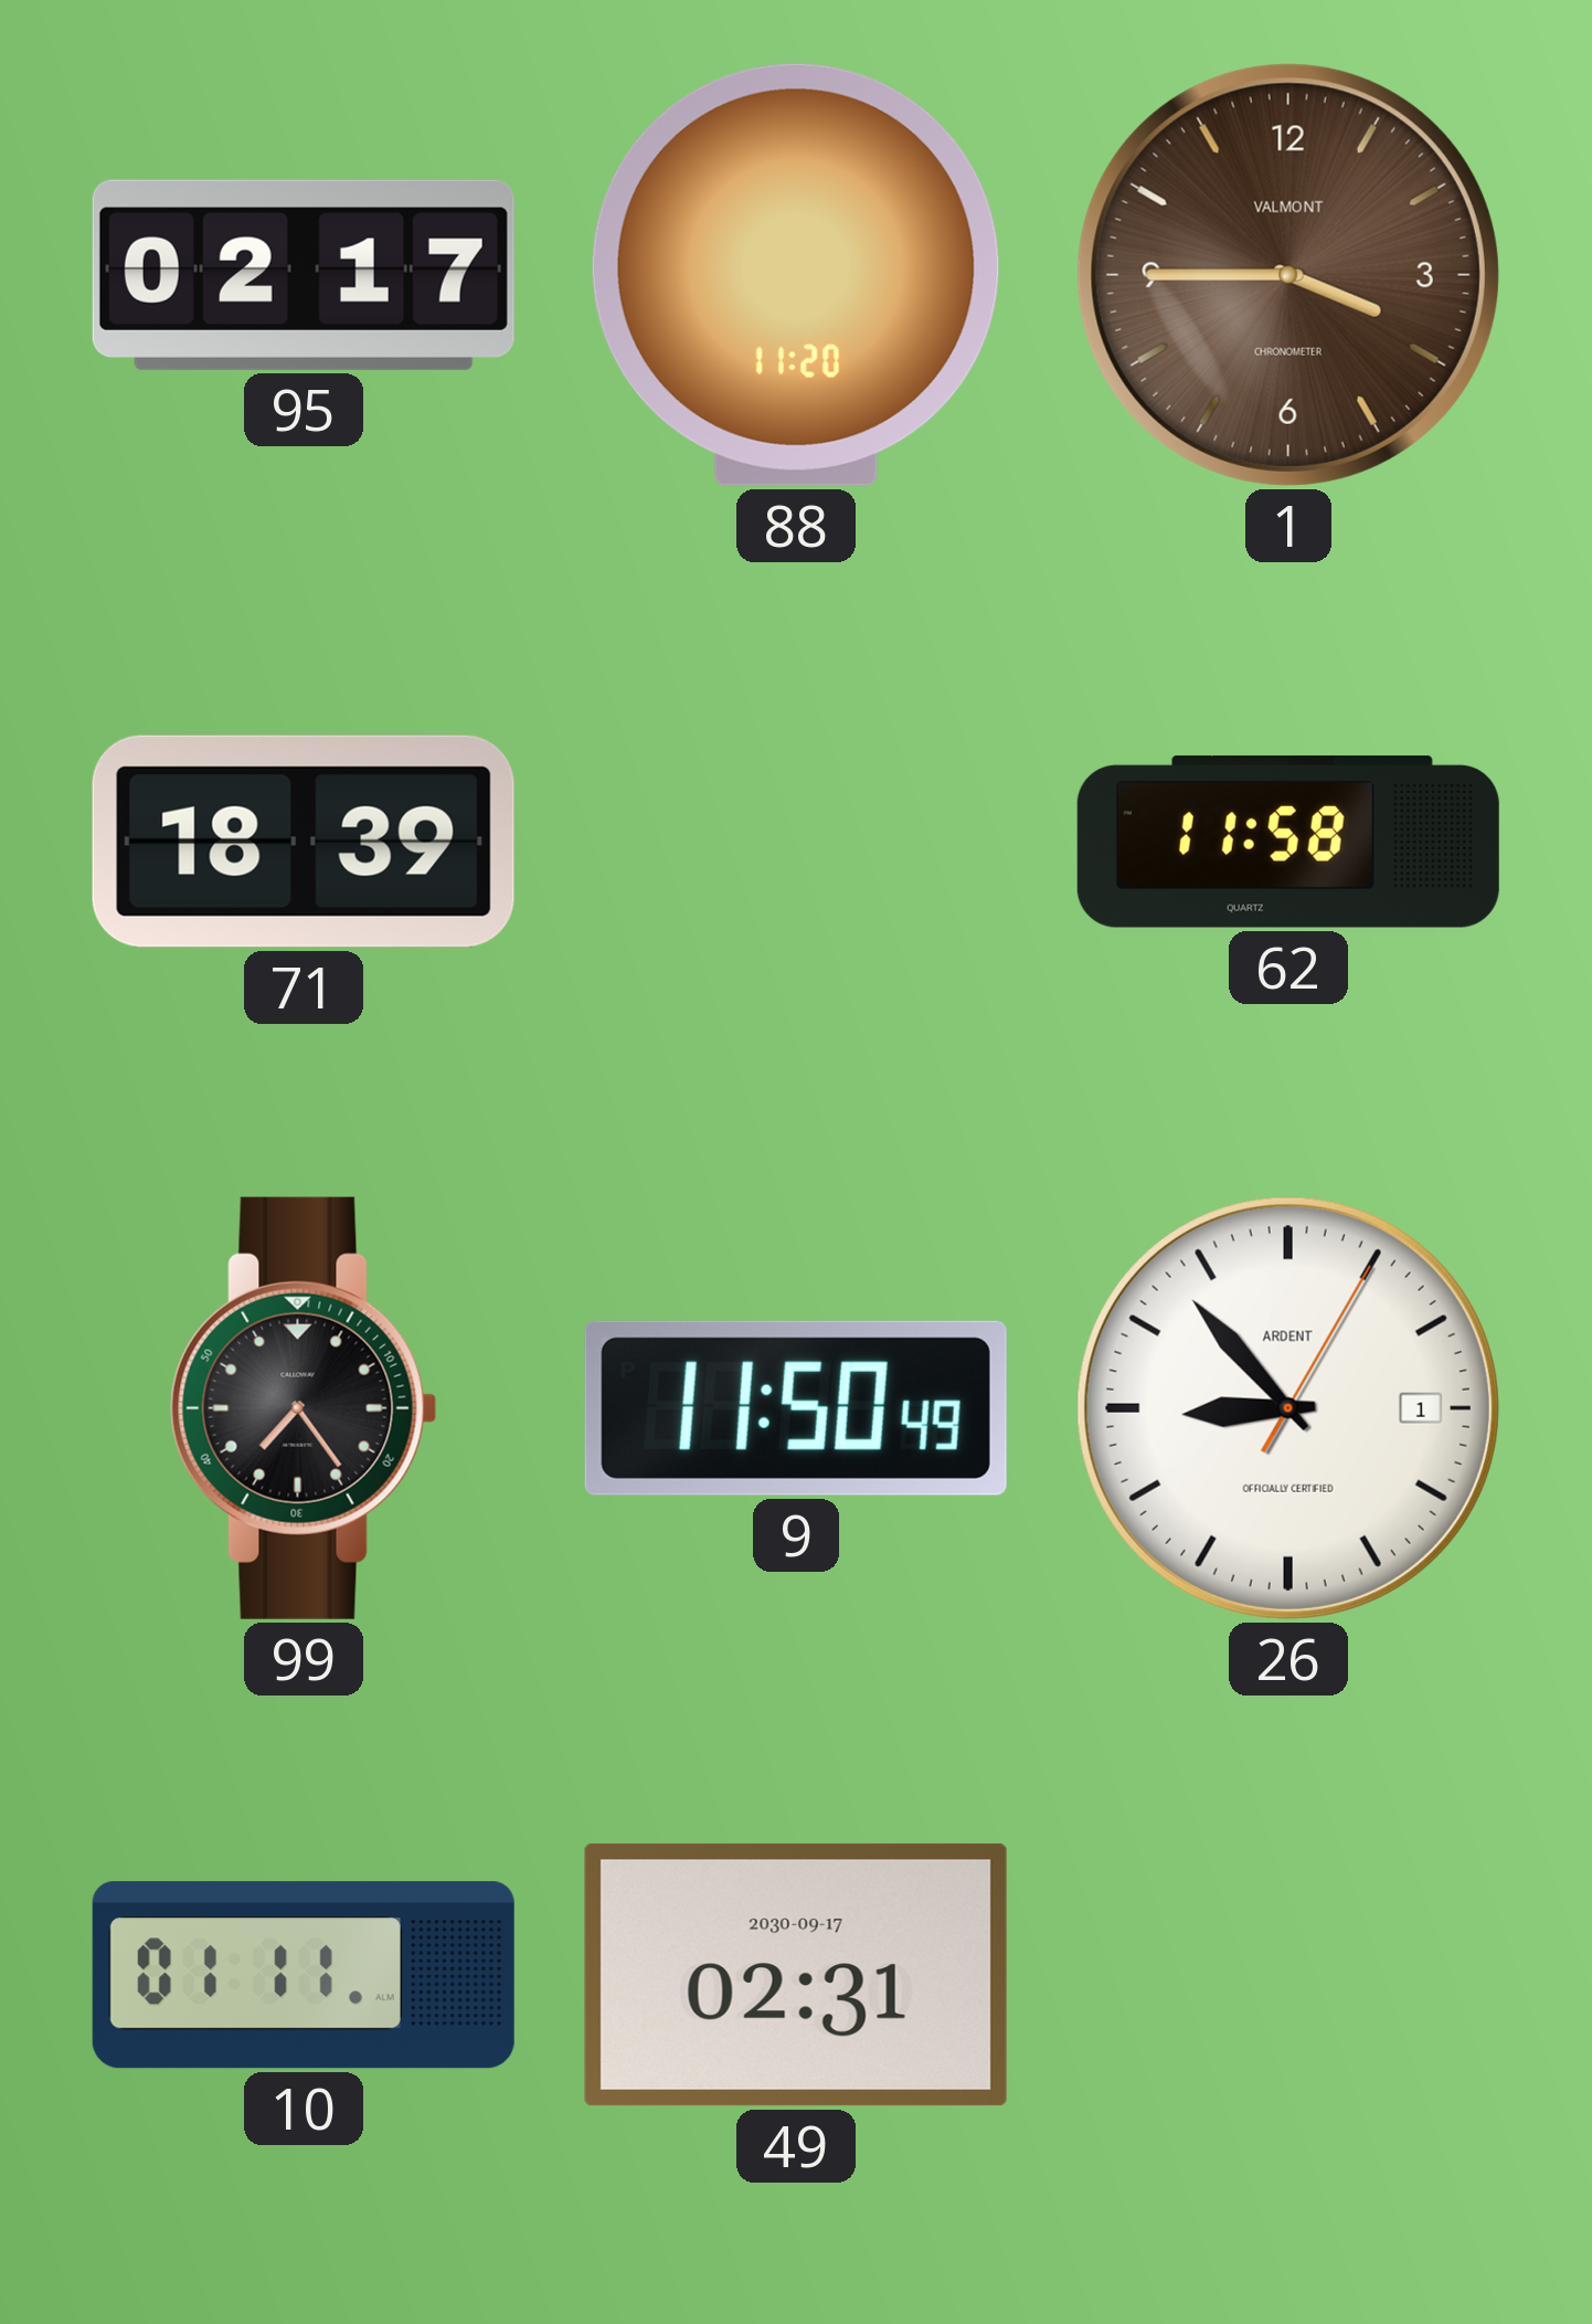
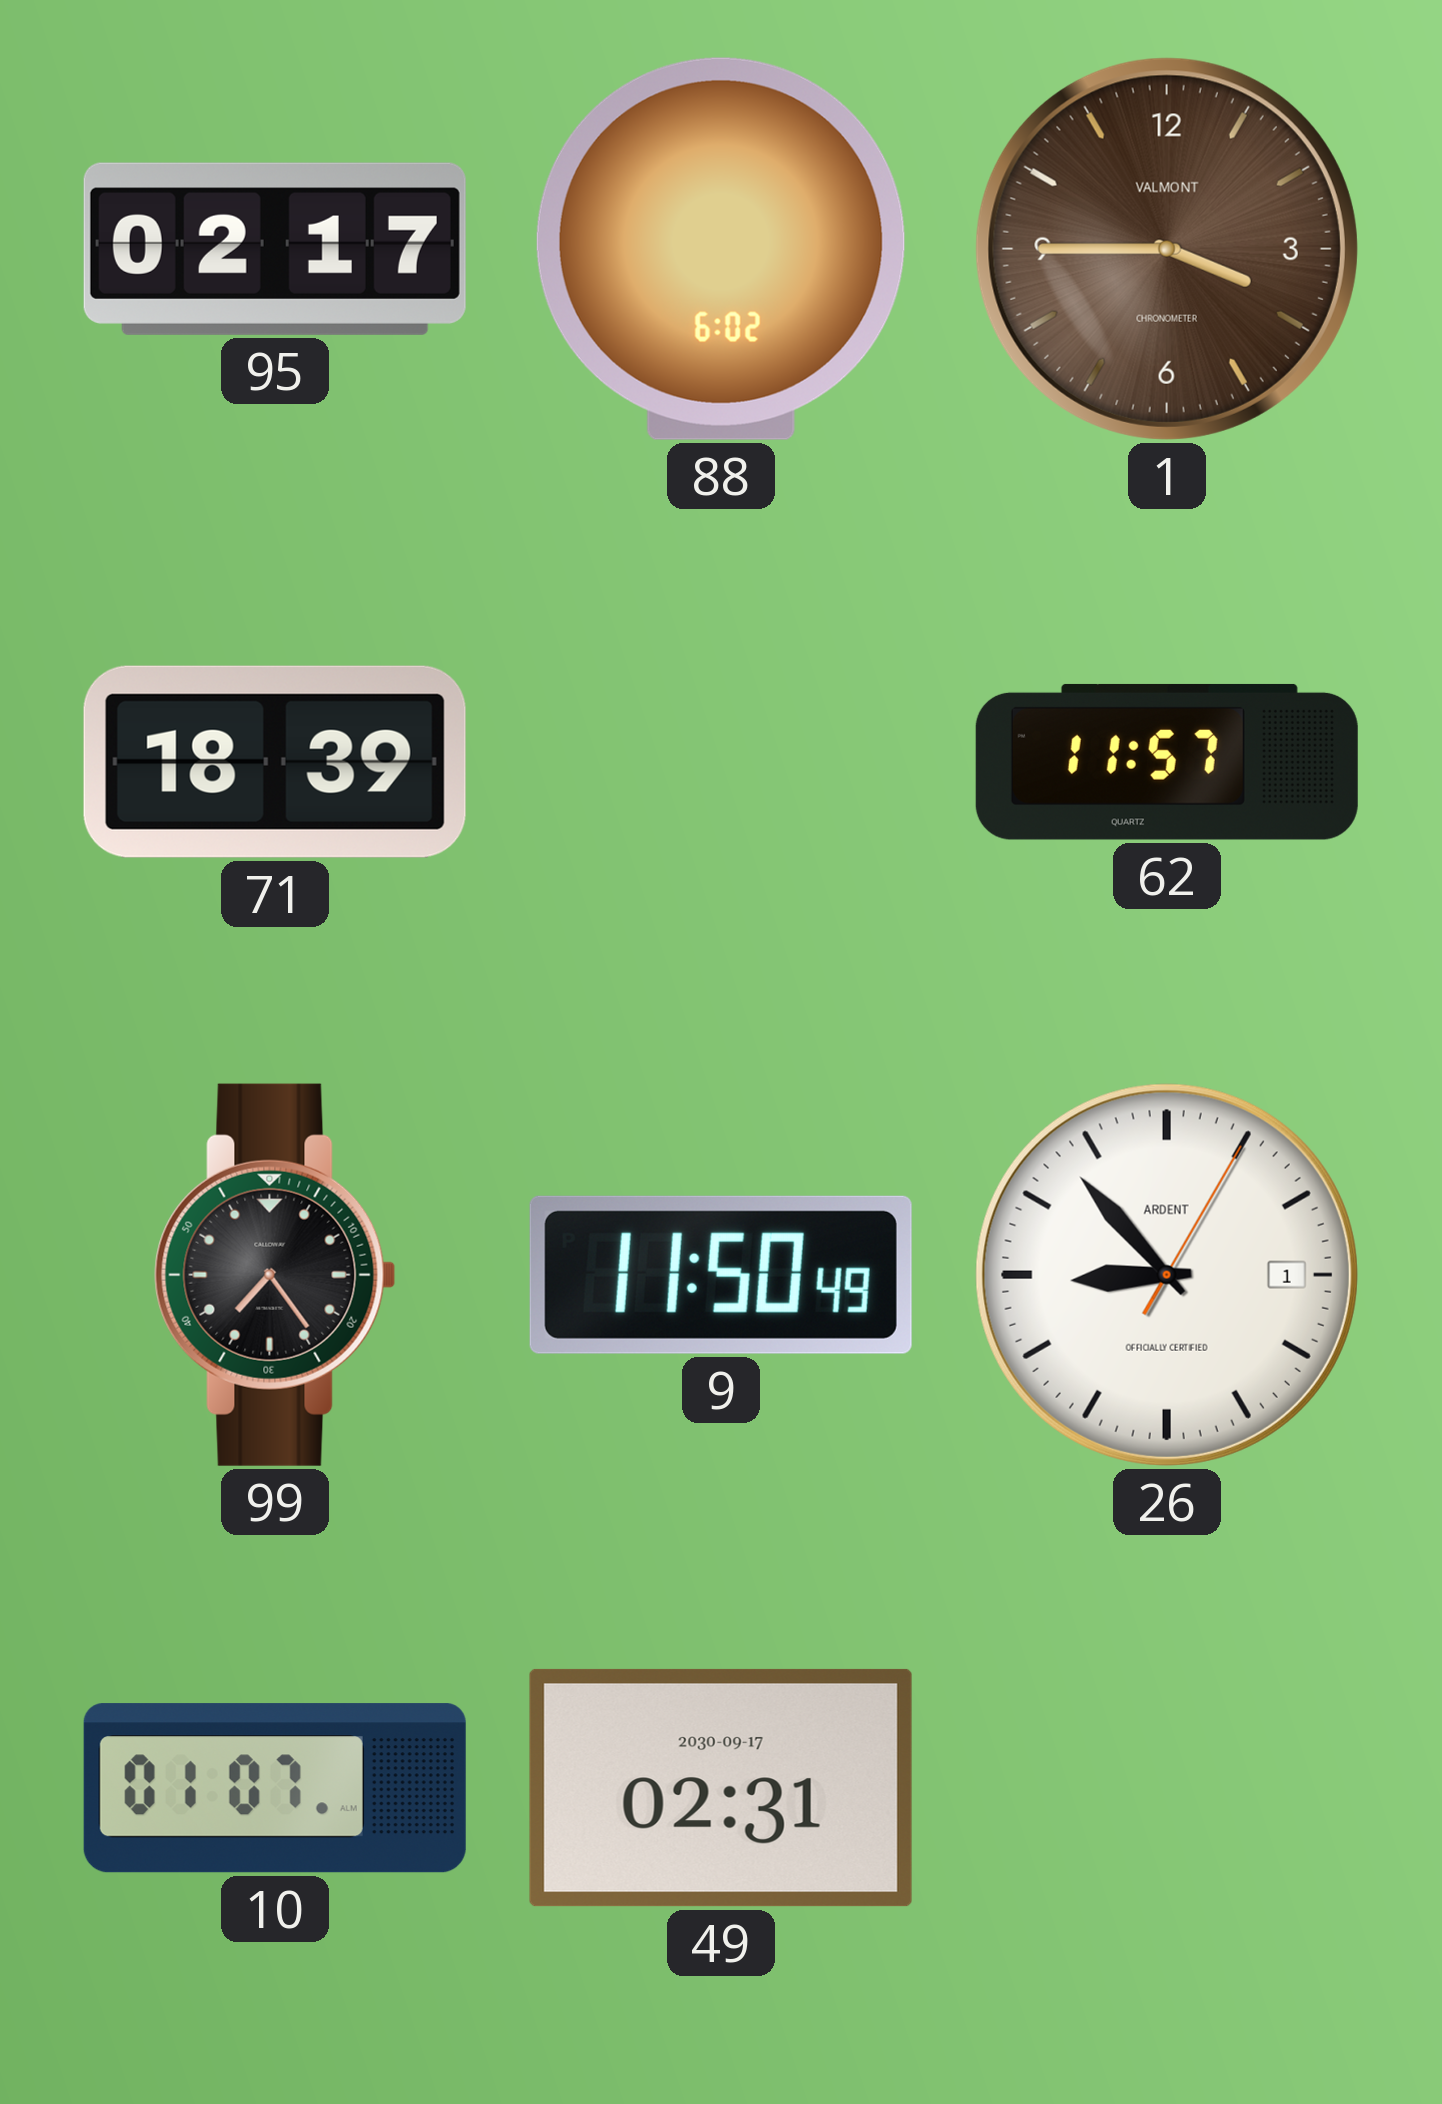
88: 11:20 -> 6:02
62: 11:58 -> 11:57
10: 01:11 -> 01:07
